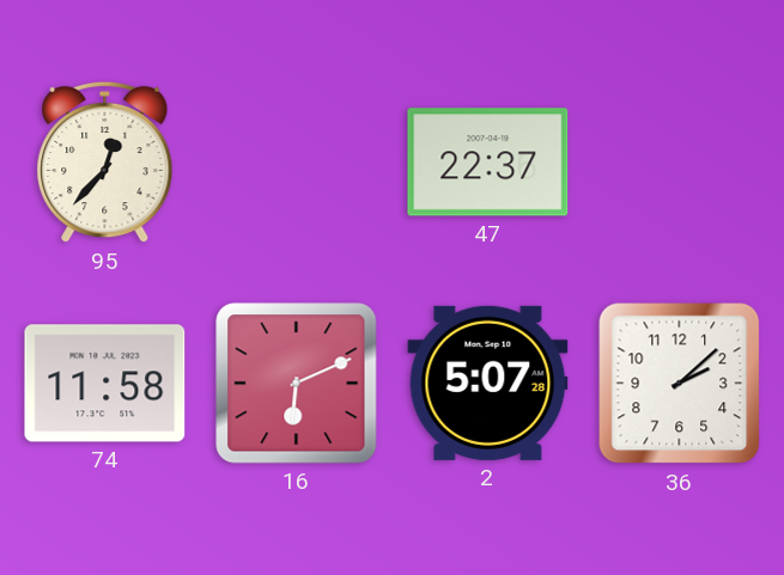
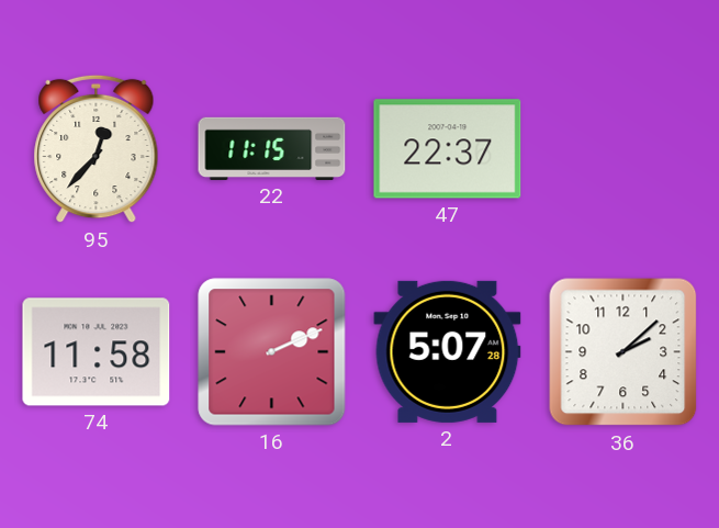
22: none -> 11:15
16: 6:11 -> 2:11
